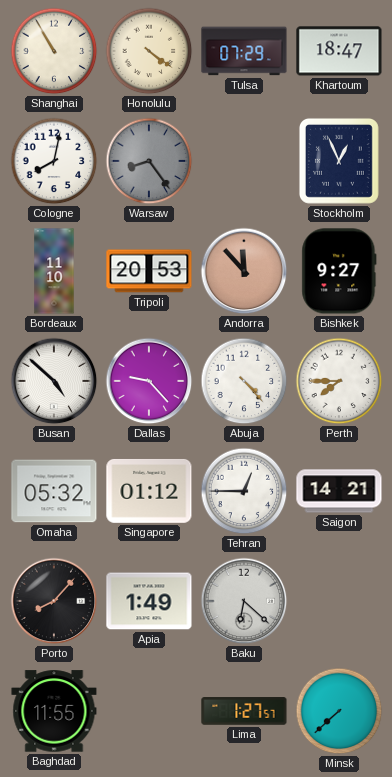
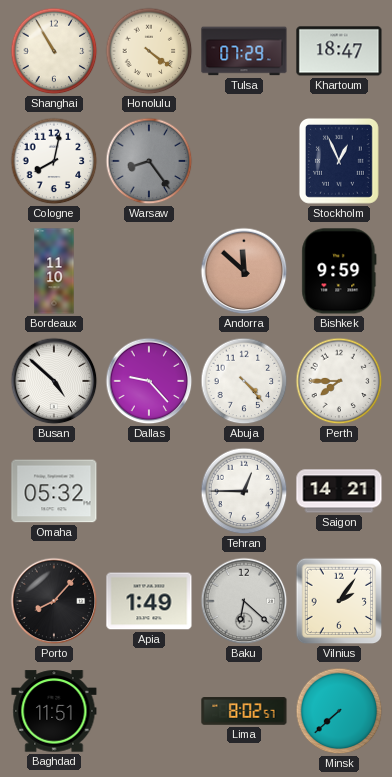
Tripoli: 20:53 -> none
Andorra: 11:53 -> 11:52
Bishkek: 9:27 -> 9:59
Singapore: 01:12 -> none
Vilnius: none -> 2:06
Baghdad: 11:55 -> 11:51
Lima: 1:27 -> 8:02
